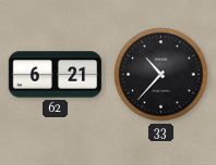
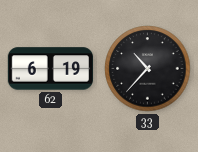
62: 6:21 -> 6:19
